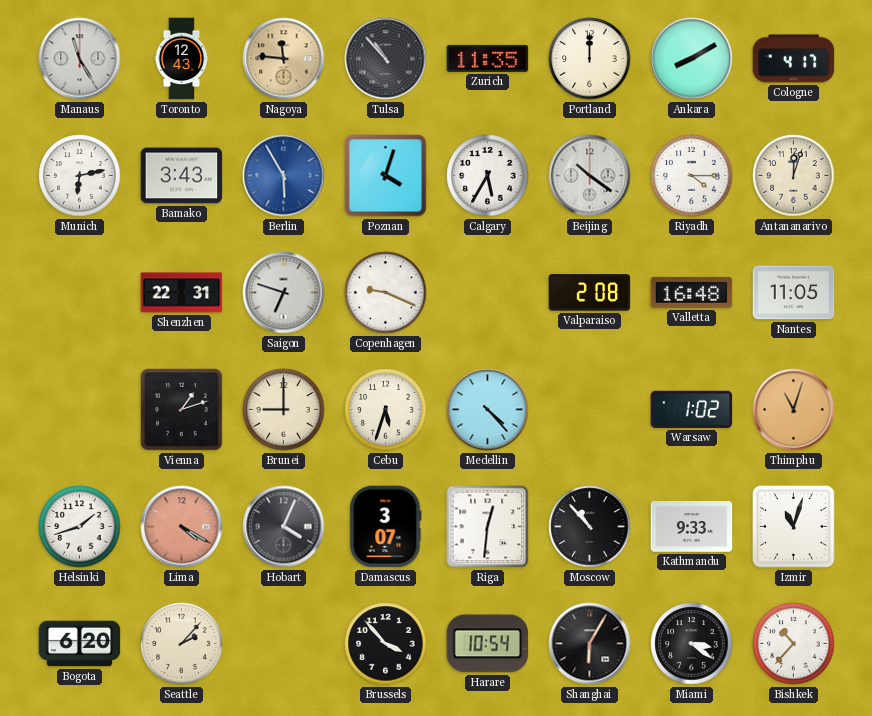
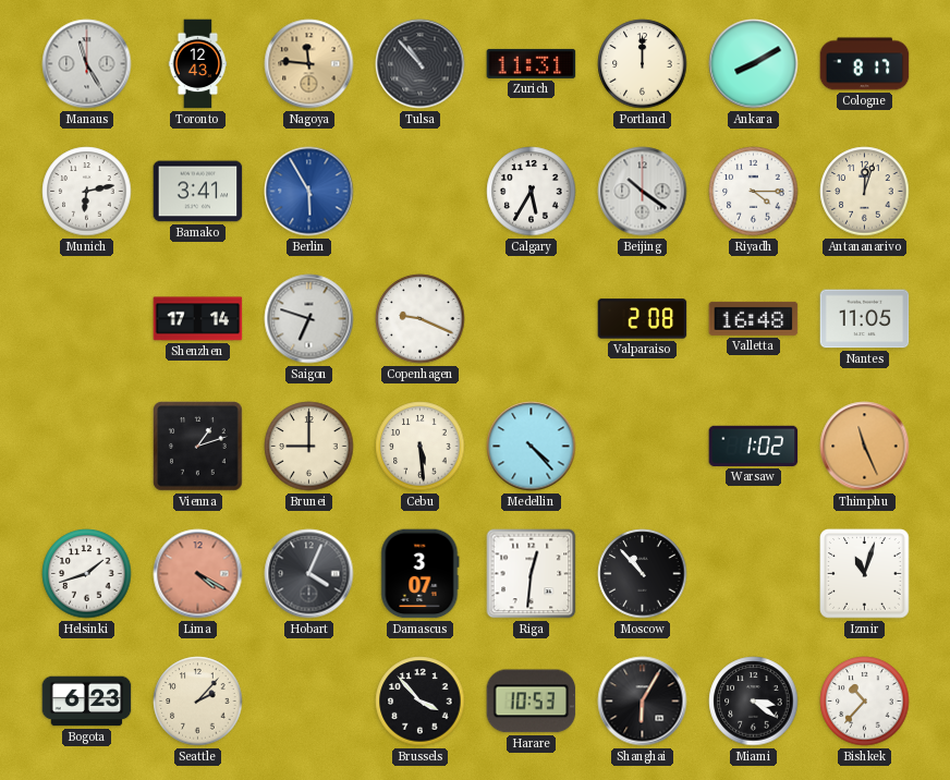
Zurich: 11:35 -> 11:31
Cologne: 4:17 -> 8:17
Bamako: 3:43 -> 3:41
Poznan: 4:03 -> none
Shenzhen: 22:31 -> 17:14
Cebu: 5:33 -> 5:29
Thimphu: 11:03 -> 11:26
Kathmandu: 9:33 -> none
Bogota: 6:20 -> 6:23
Harare: 10:54 -> 10:53
